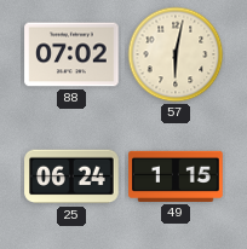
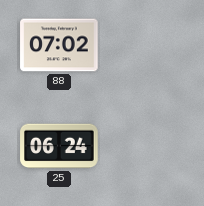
57: 6:02 -> none
49: 1:15 -> none
